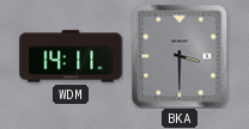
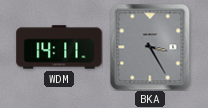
BKA: 3:30 -> 3:25
